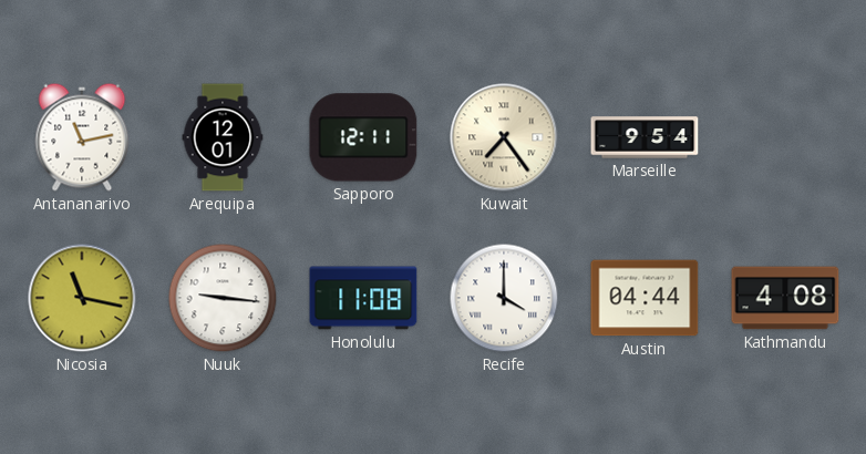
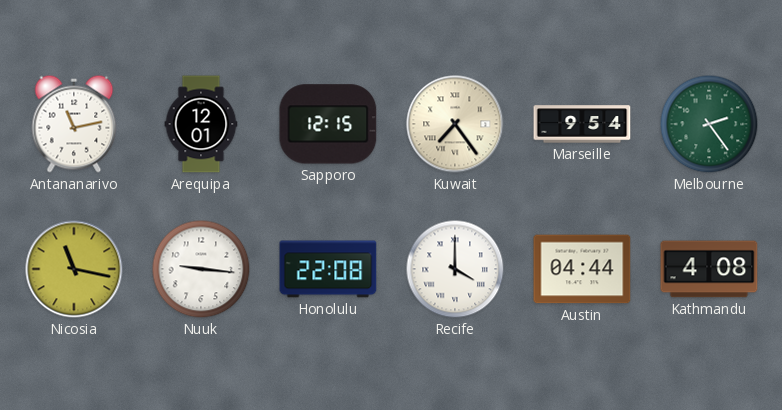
Sapporo: 12:11 -> 12:15
Melbourne: none -> 2:24
Honolulu: 11:08 -> 22:08
